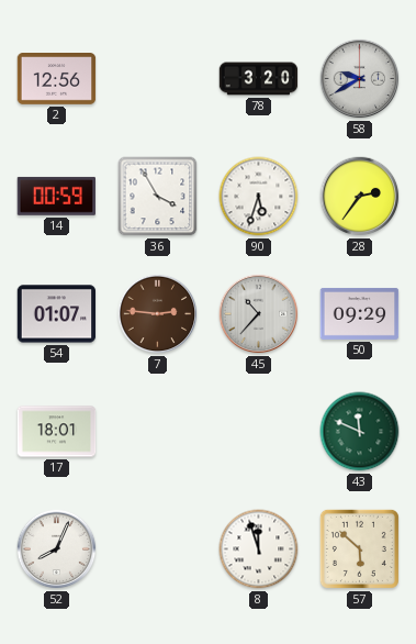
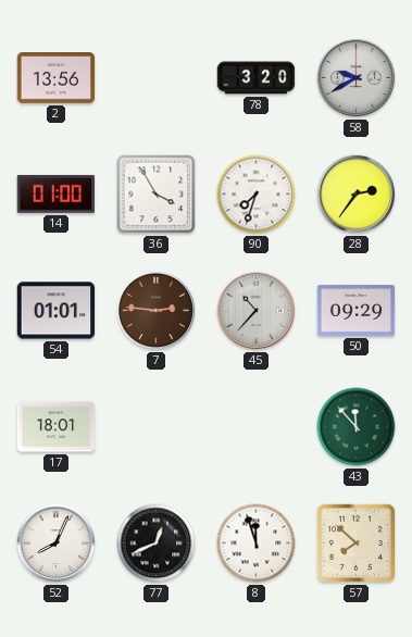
2: 12:56 -> 13:56
14: 00:59 -> 01:00
90: 5:33 -> 7:33
54: 01:07 -> 01:01
43: 11:49 -> 11:53
77: none -> 12:41
57: 5:52 -> 7:52
